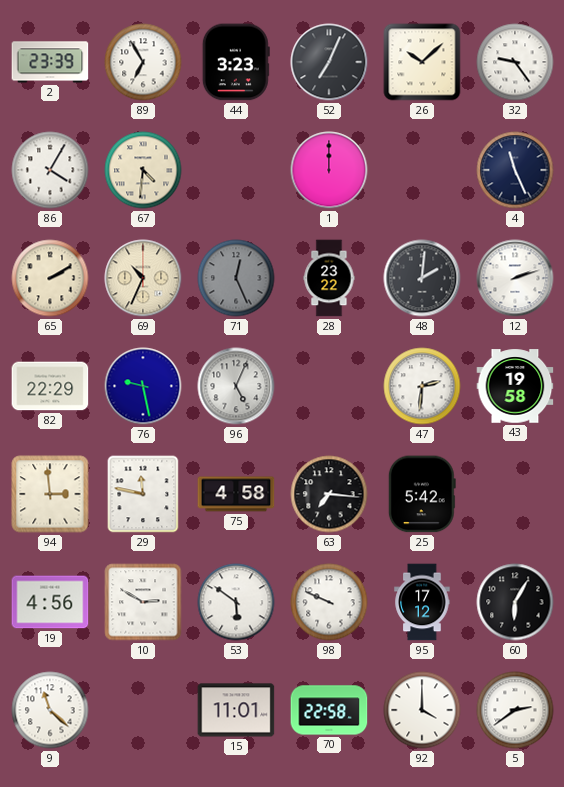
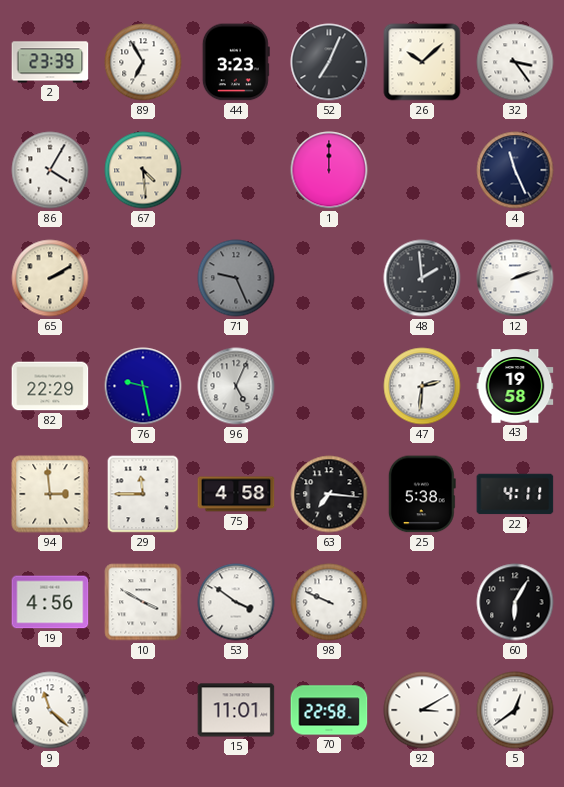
32: 9:24 -> 3:24
67: 4:31 -> 4:29
69: 10:34 -> none
71: 12:26 -> 9:26
28: 23:22 -> none
48: 2:01 -> 1:59
29: 11:47 -> 11:45
25: 5:42 -> 5:38
22: none -> 4:11
10: 2:50 -> 3:50
53: 5:51 -> 3:51
95: 17:12 -> none
92: 4:00 -> 3:10
5: 2:39 -> 12:39
